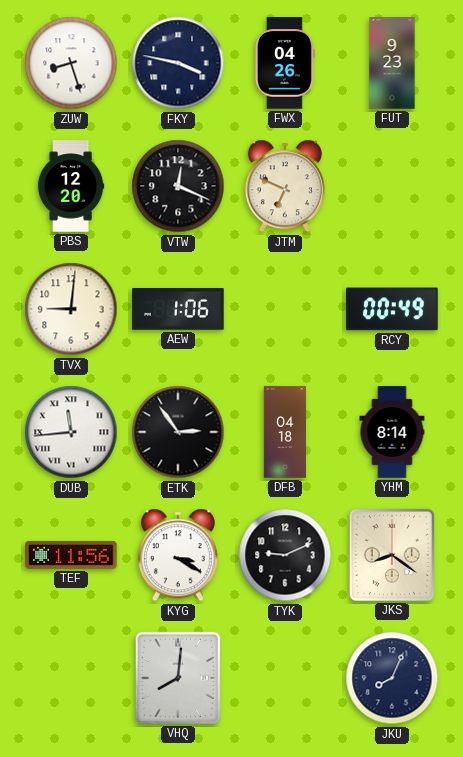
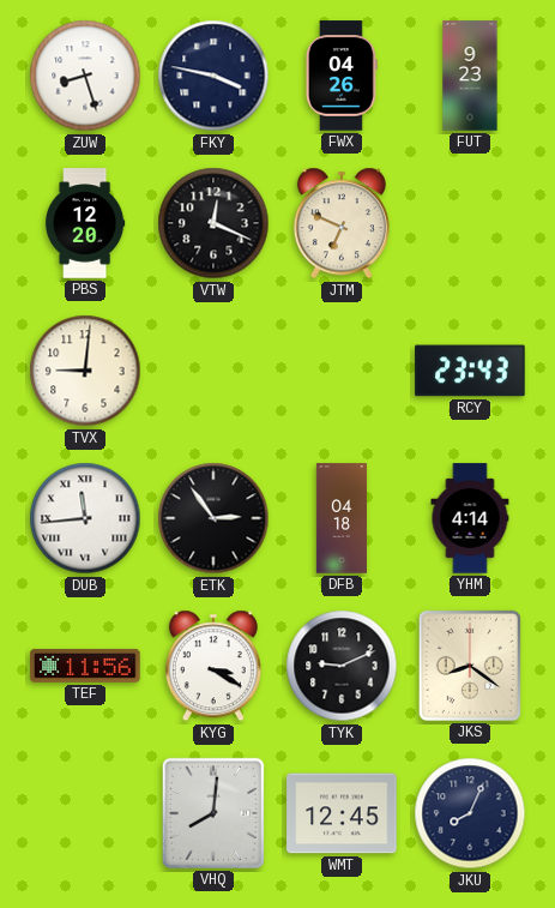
AEW: 1:06 -> none
RCY: 00:49 -> 23:43
YHM: 8:14 -> 4:14
WMT: none -> 12:45
